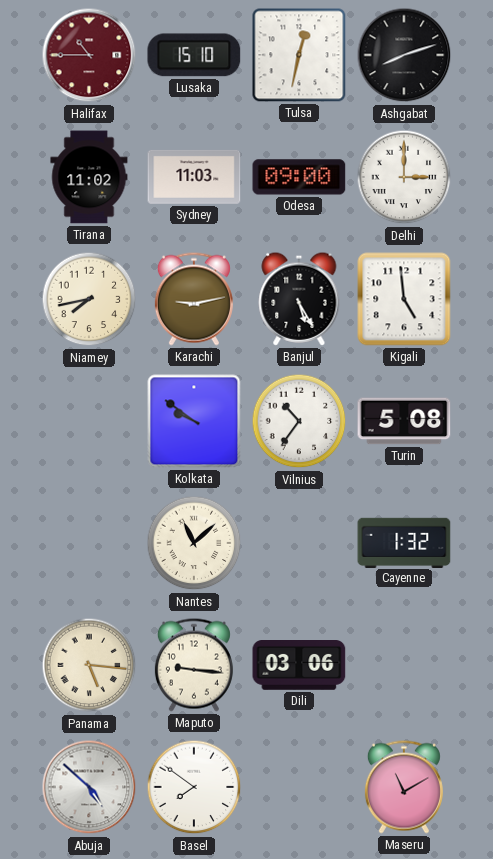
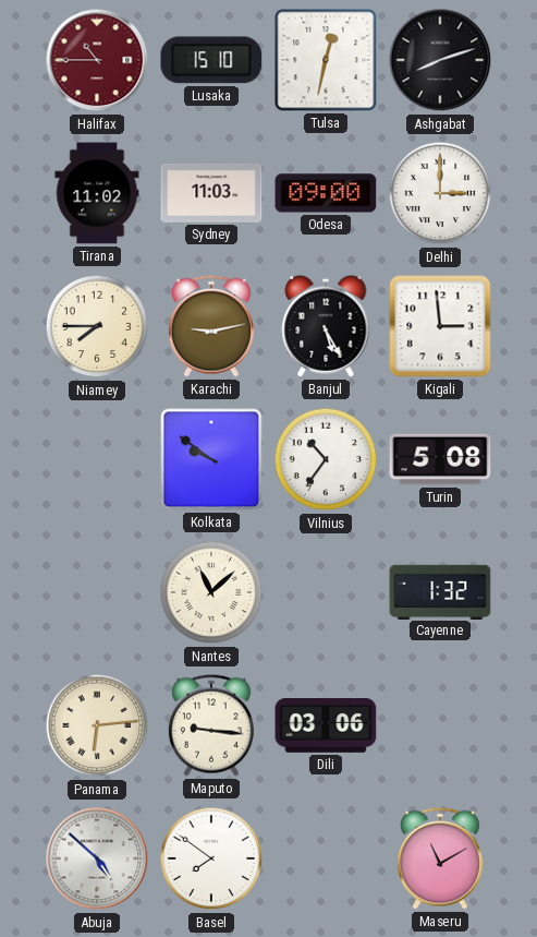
Niamey: 7:43 -> 7:45
Kigali: 4:59 -> 2:59
Panama: 5:16 -> 6:14
